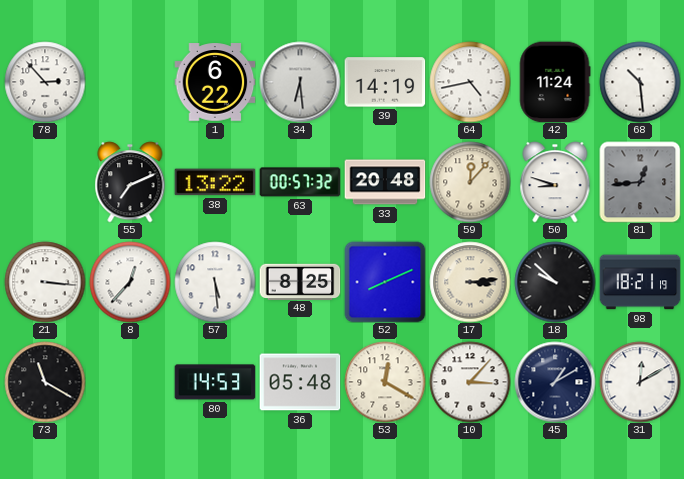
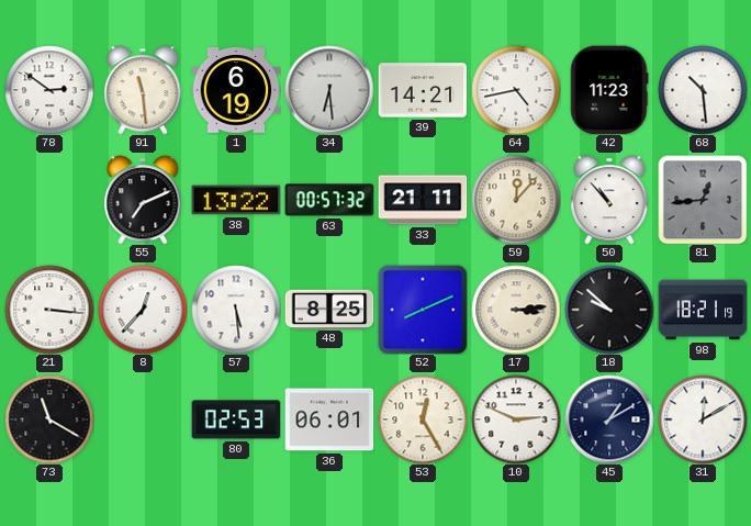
78: 2:53 -> 2:51
91: none -> 11:29
1: 6:22 -> 6:19
39: 14:19 -> 14:21
42: 11:24 -> 11:23
33: 20:48 -> 21:11
50: 8:48 -> 10:53
80: 14:53 -> 02:53
36: 05:48 -> 06:01
53: 12:20 -> 12:25
10: 3:07 -> 2:49
